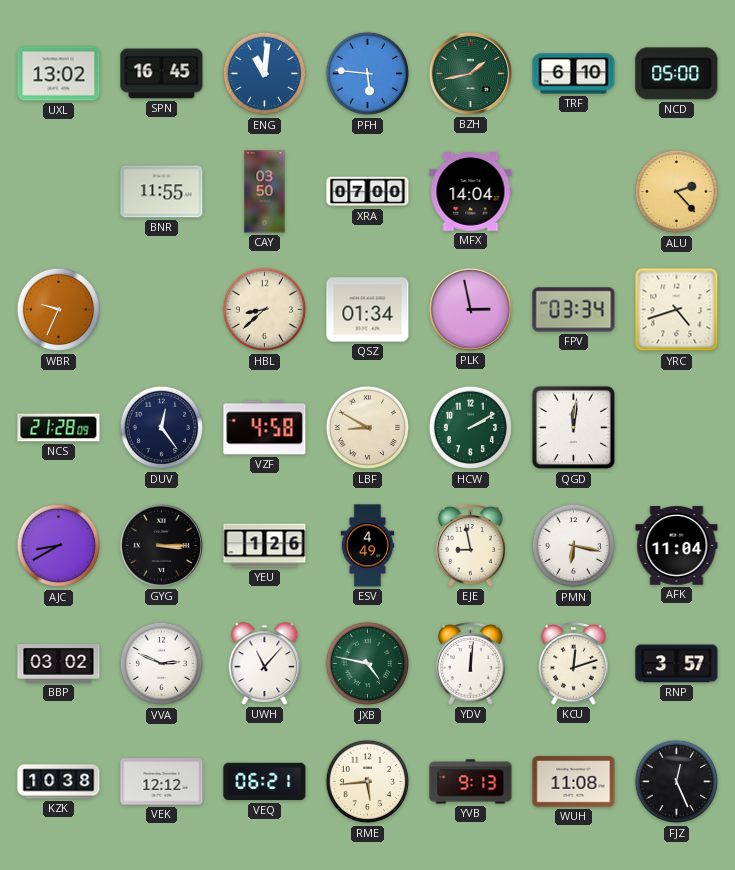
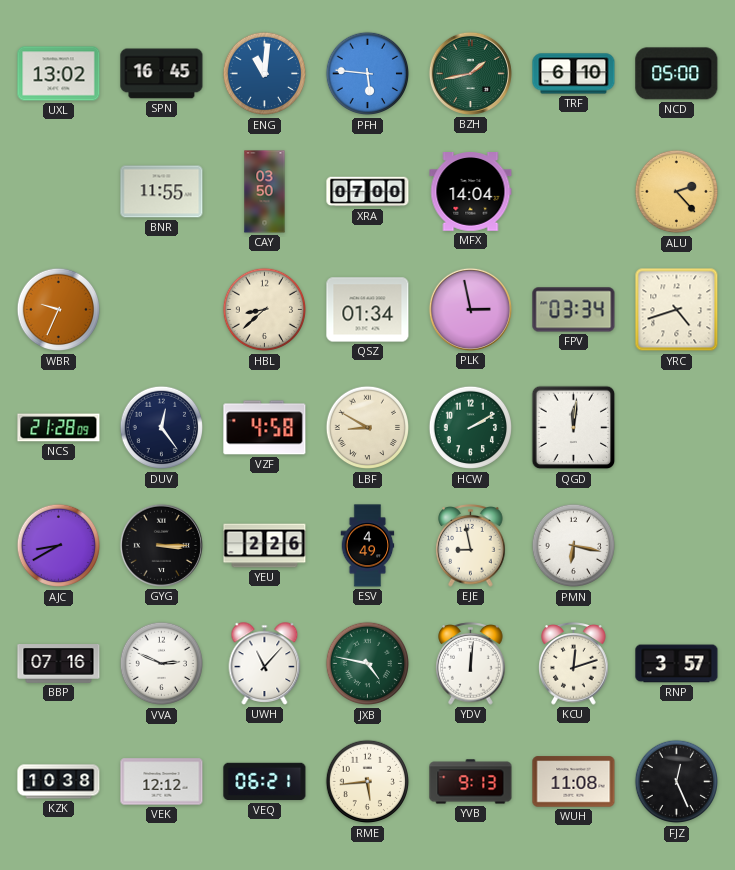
YEU: 1:26 -> 2:26
AFK: 11:04 -> none
BBP: 03:02 -> 07:16
